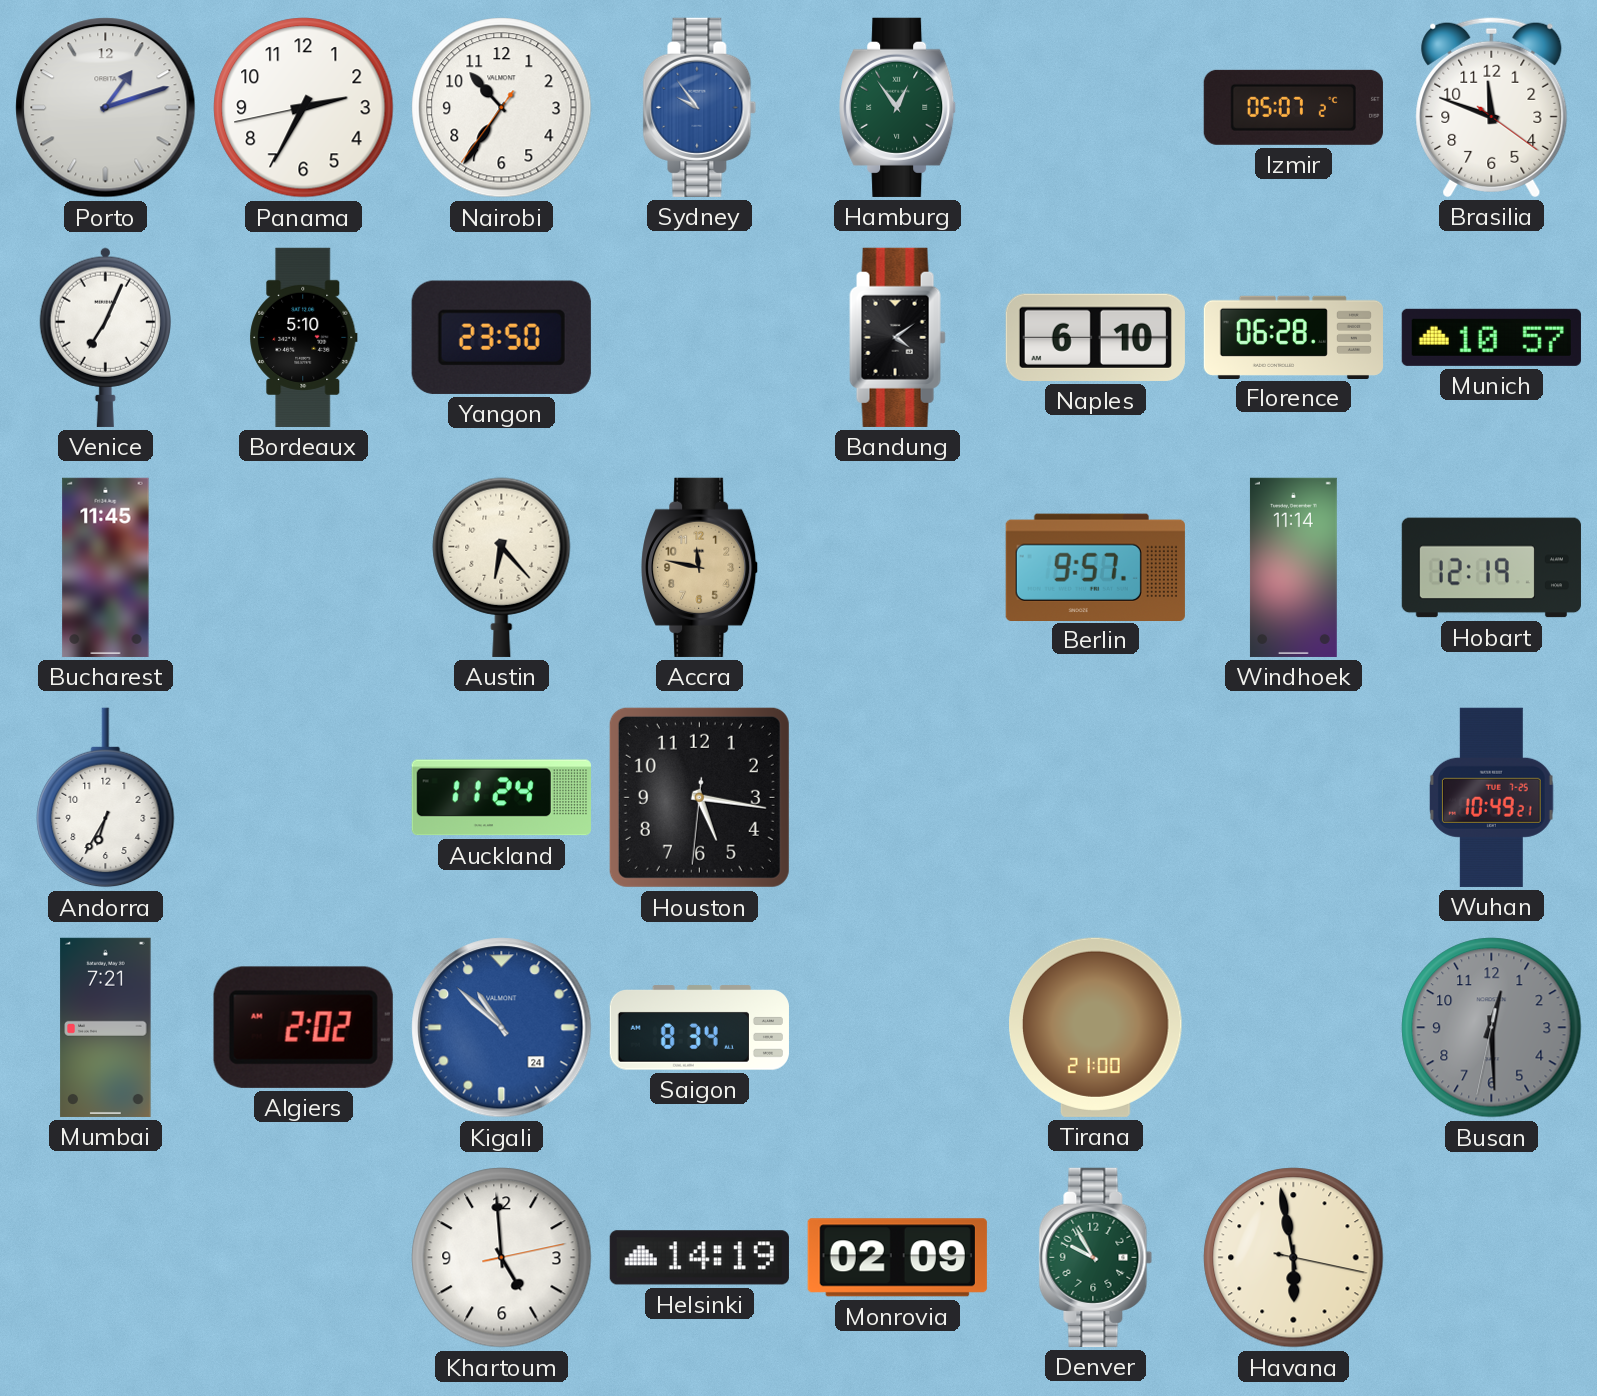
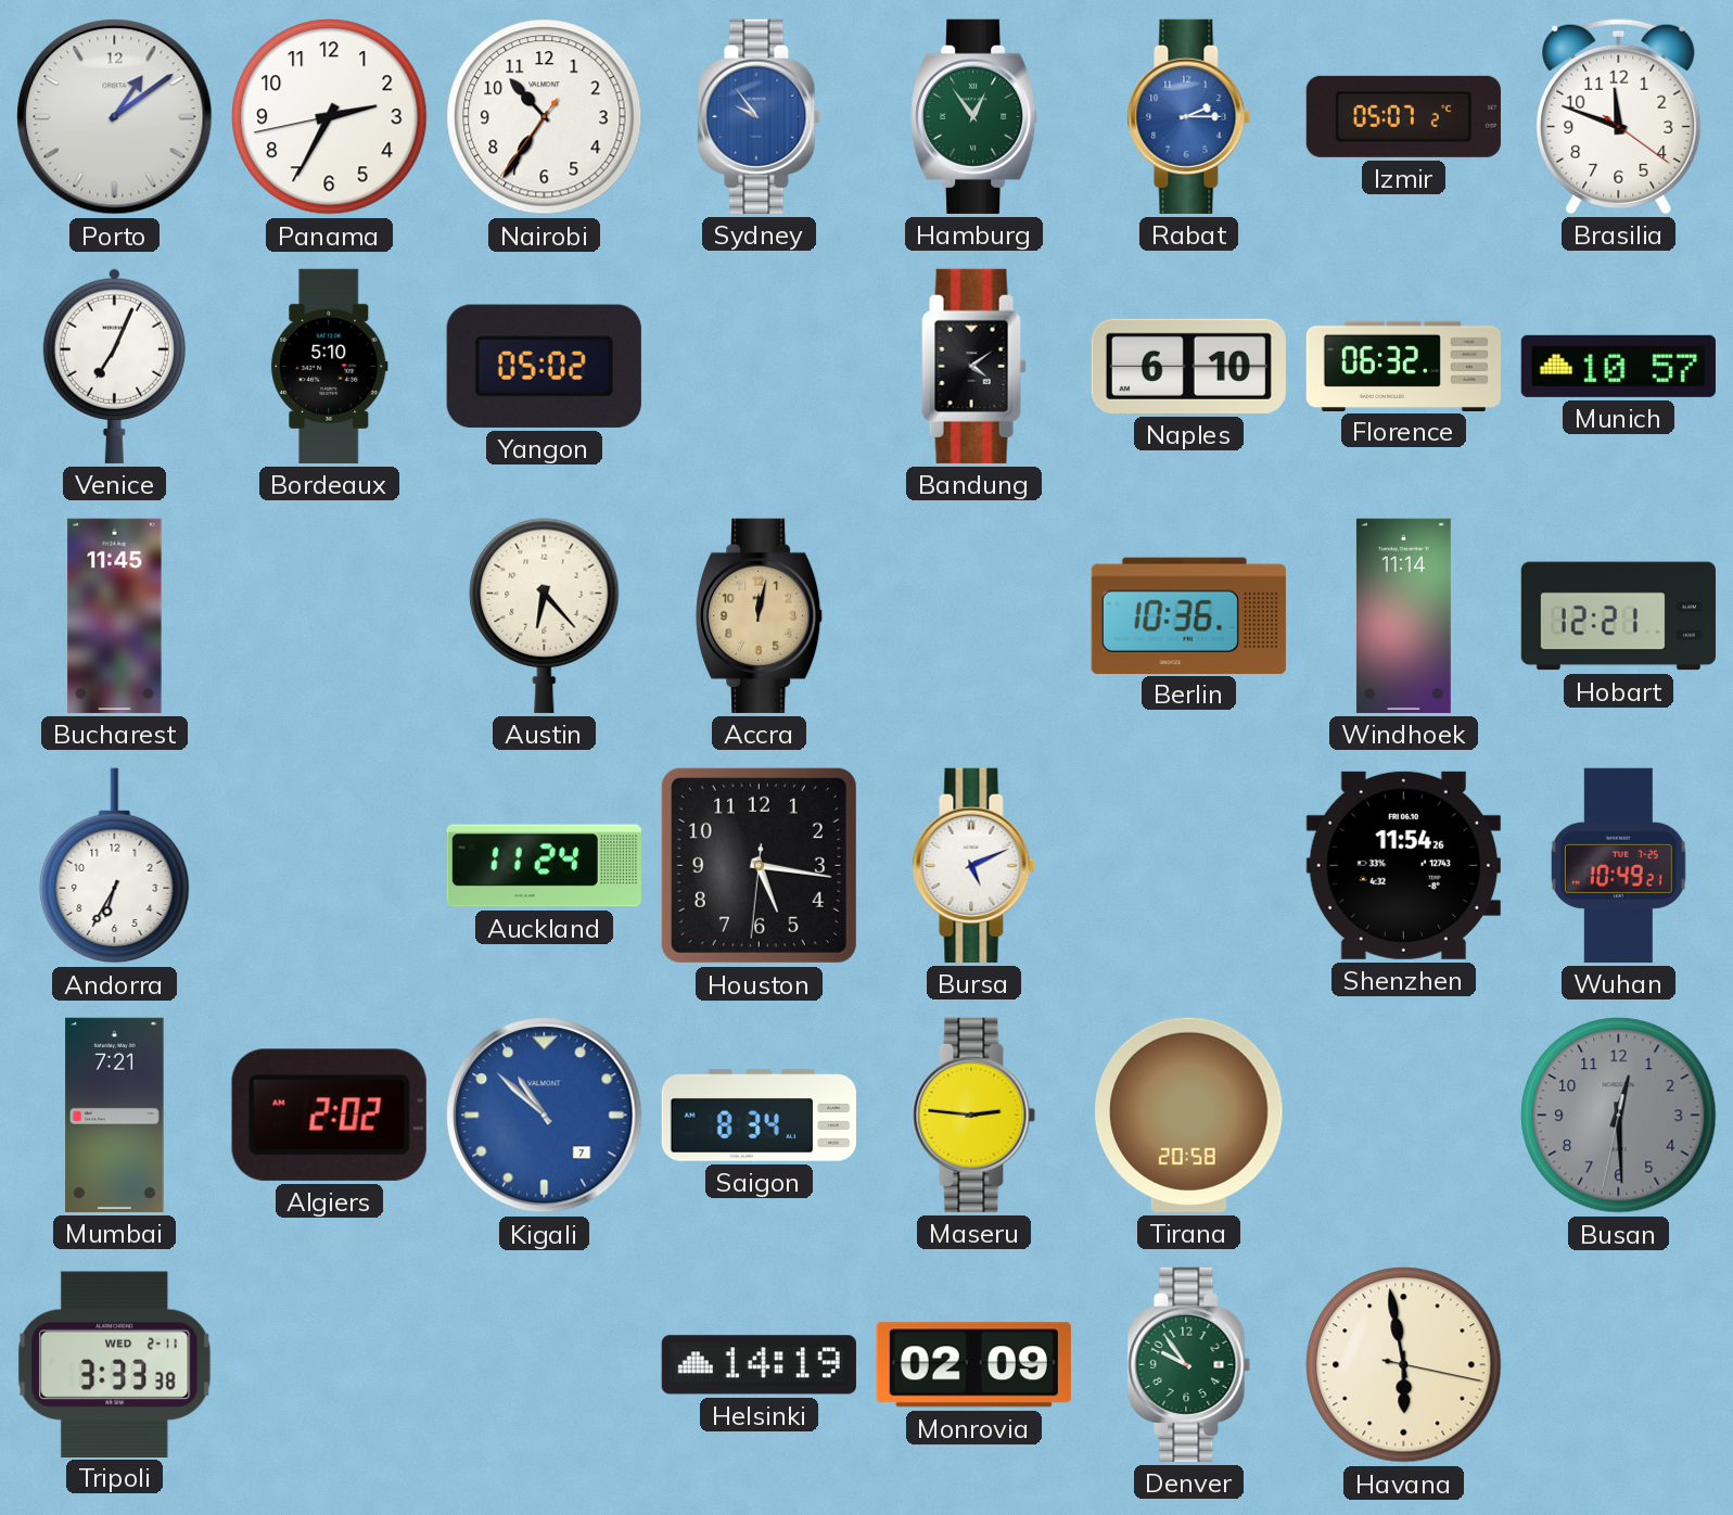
Porto: 1:12 -> 1:09
Rabat: none -> 2:15
Yangon: 23:50 -> 05:02
Florence: 06:28 -> 06:32
Accra: 11:47 -> 12:02
Berlin: 9:57 -> 10:36
Hobart: 12:19 -> 12:21
Bursa: none -> 5:11
Shenzhen: none -> 11:54
Kigali date: 24 -> 7
Maseru: none -> 2:46
Tirana: 21:00 -> 20:58
Tripoli: none -> 3:33
Khartoum: 4:59 -> none
Denver: 9:55 -> 9:54
